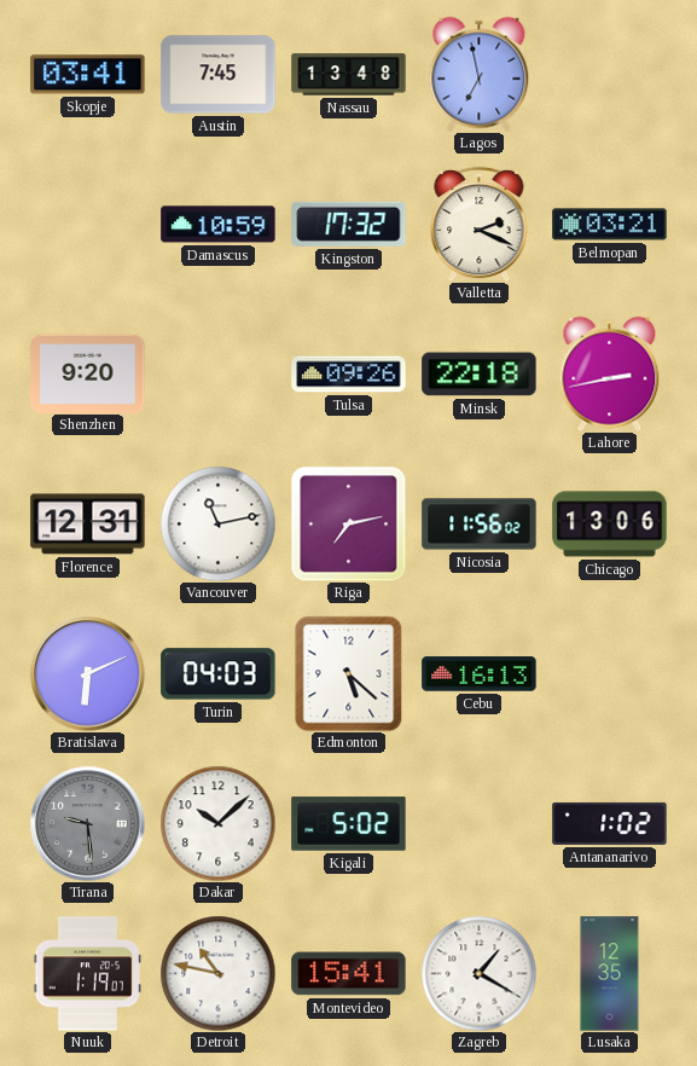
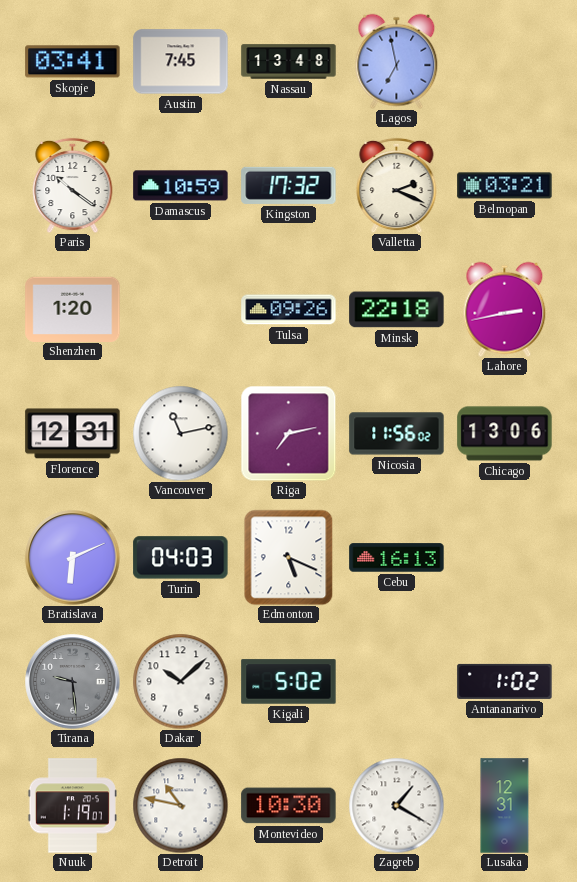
Paris: none -> 10:21
Shenzhen: 9:20 -> 1:20
Edmonton: 5:22 -> 5:19
Montevideo: 15:41 -> 10:30
Lusaka: 12:35 -> 12:31
